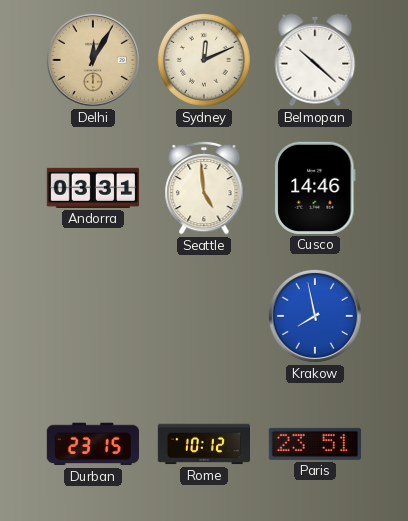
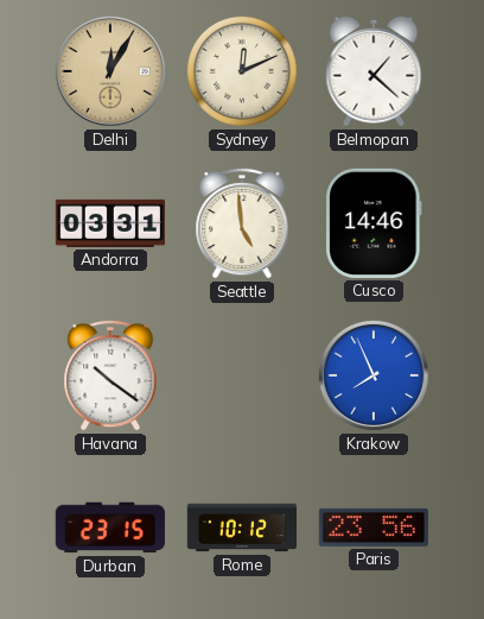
Belmopan: 10:22 -> 1:22
Havana: none -> 10:21
Krakow: 7:58 -> 7:56
Paris: 23:51 -> 23:56
